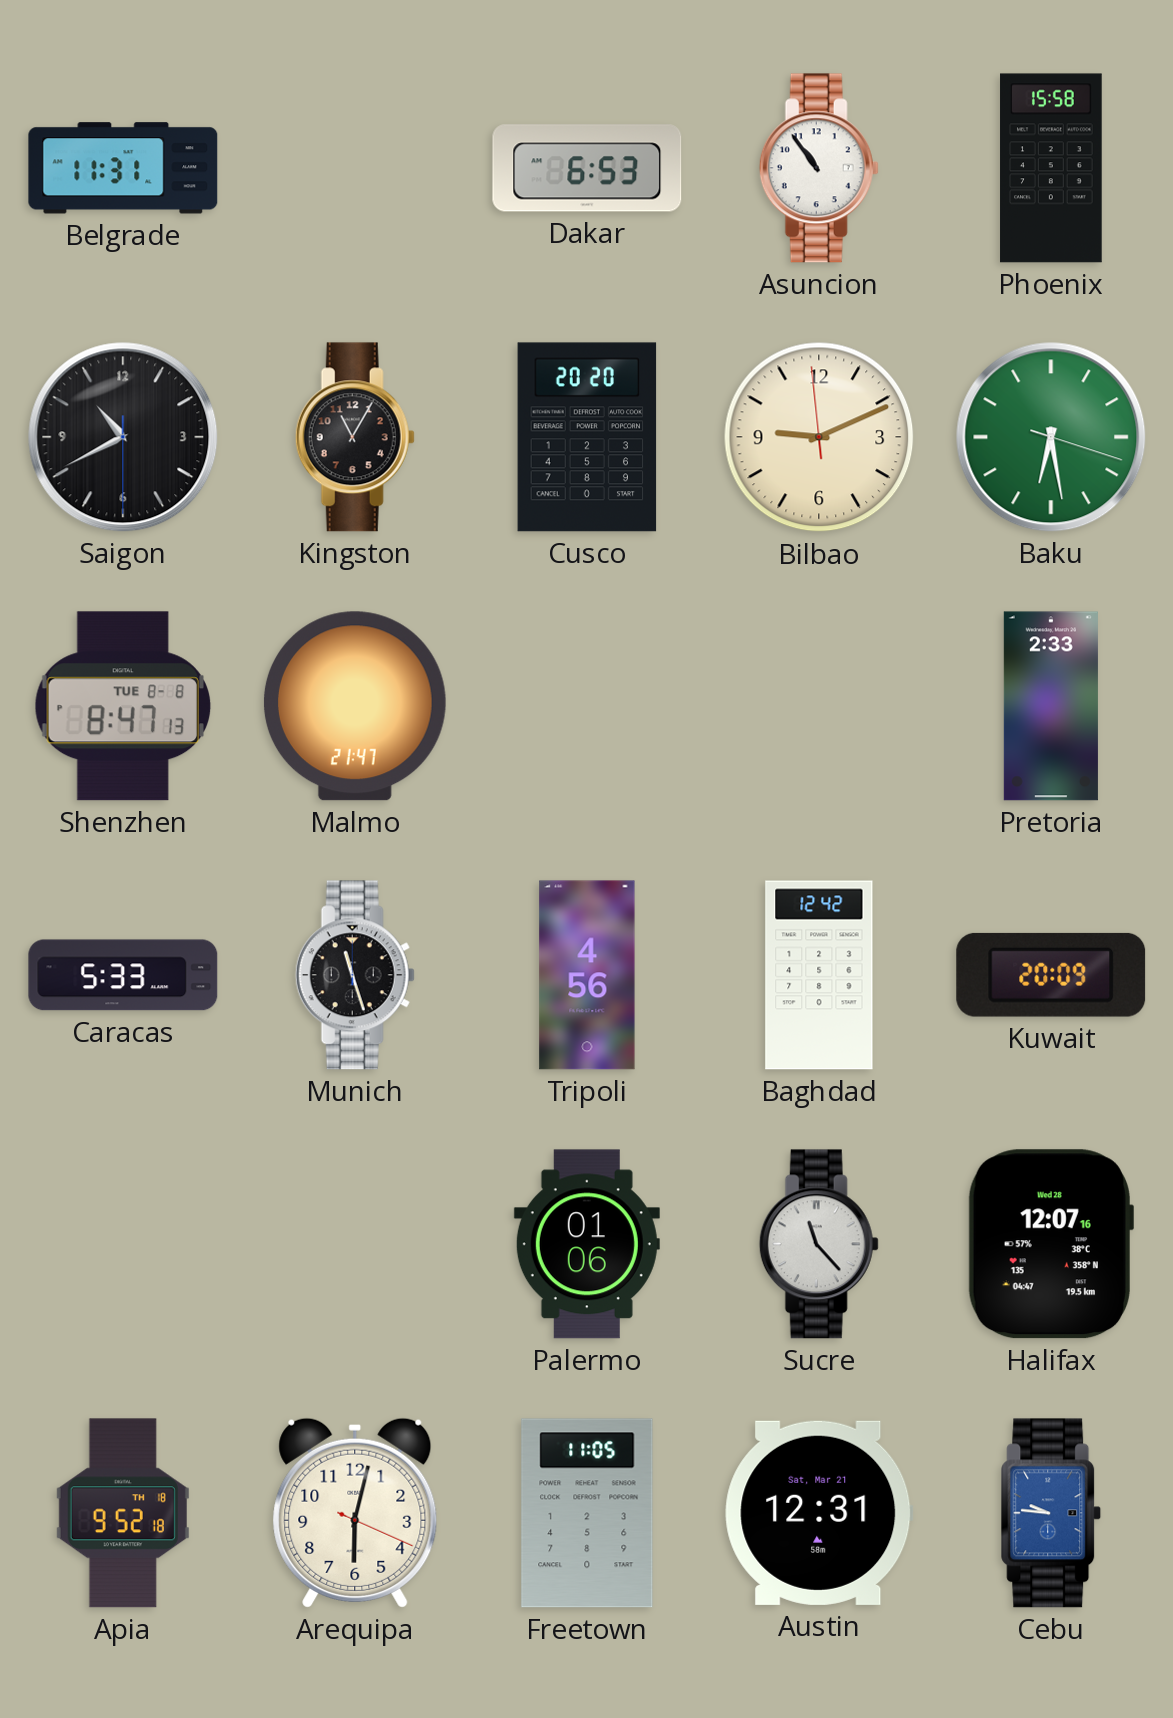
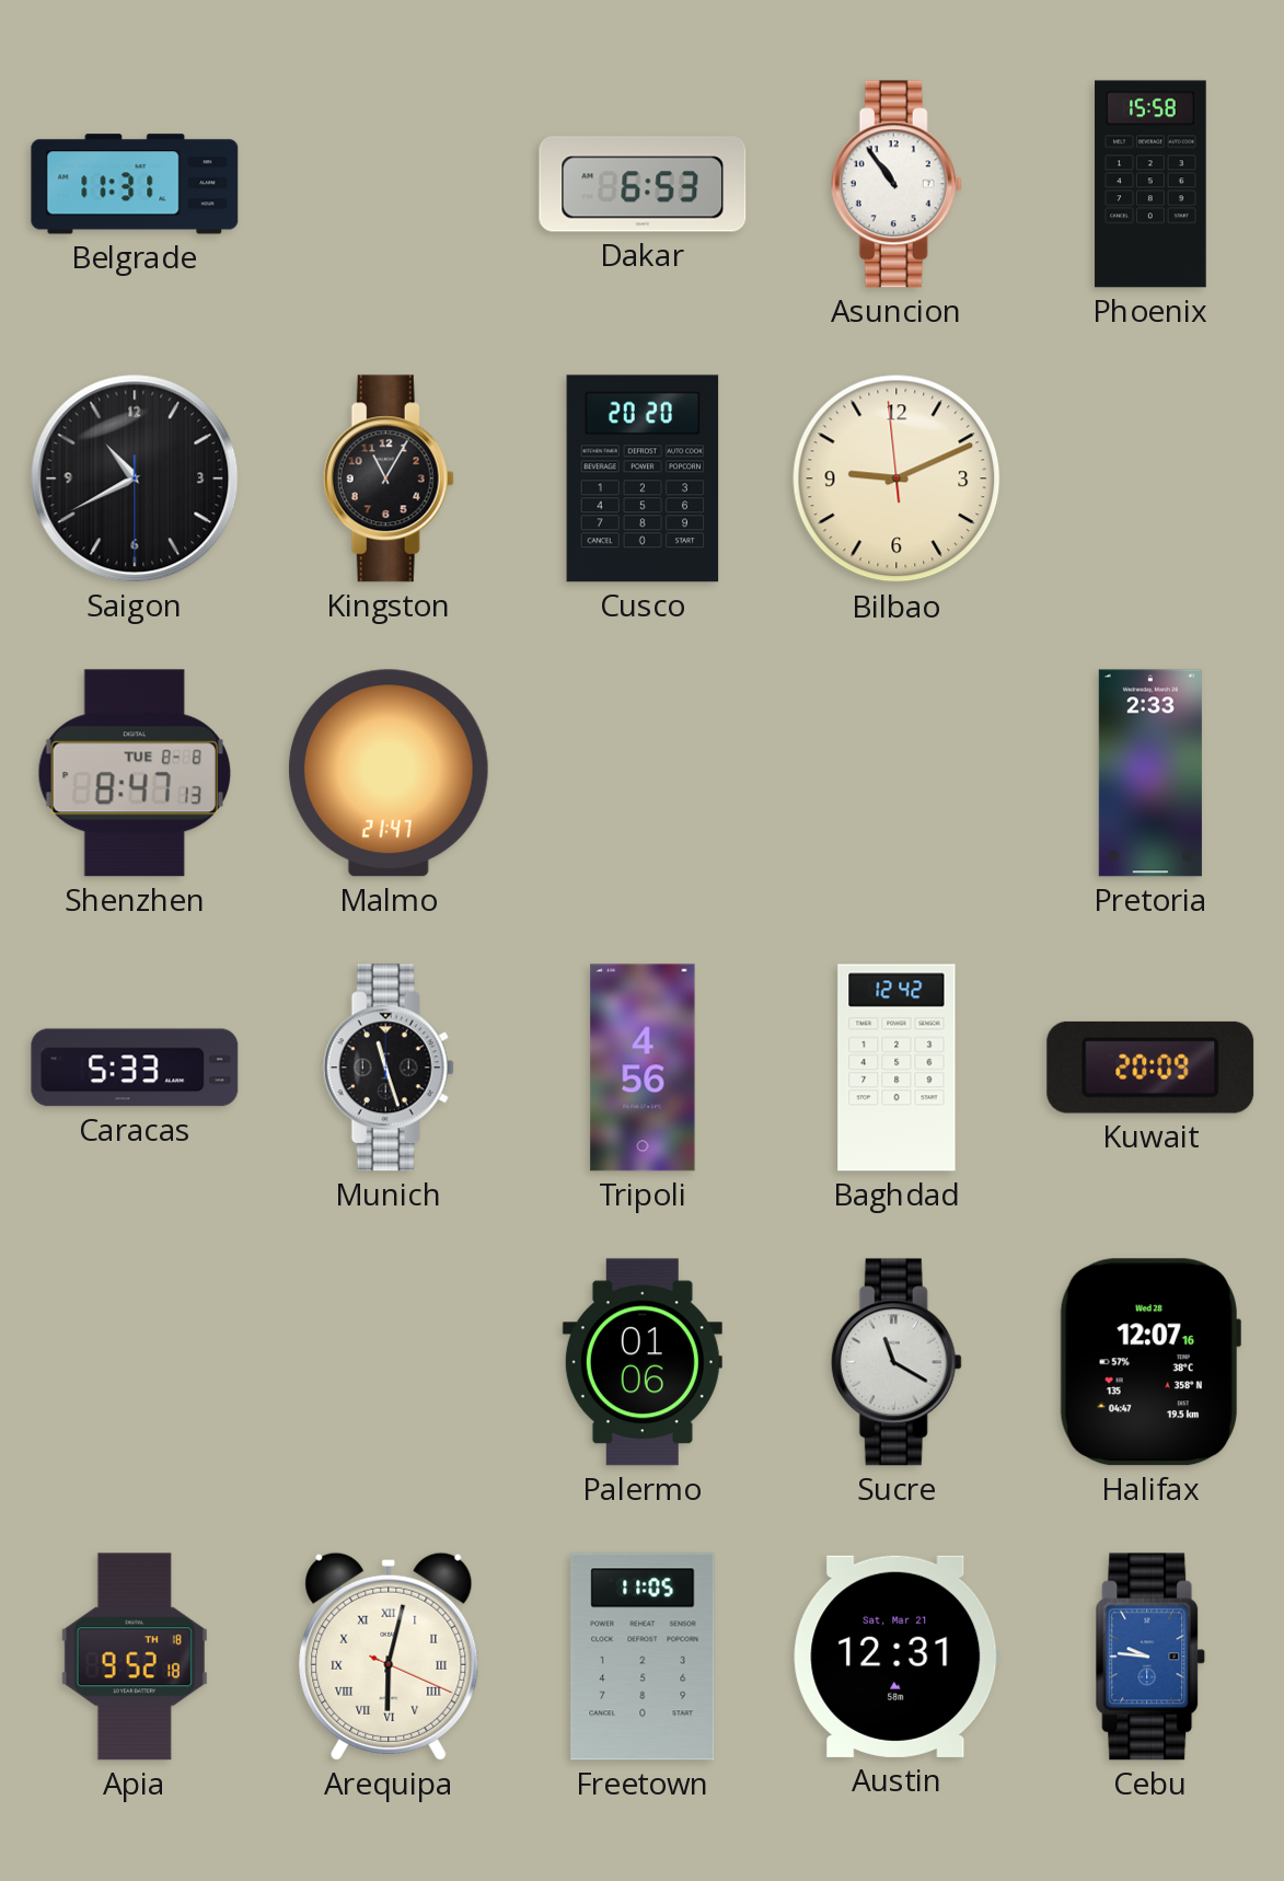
Baku: 6:28 -> none
Sucre: 11:23 -> 11:20
Arequipa numerals: Arabic -> Roman
